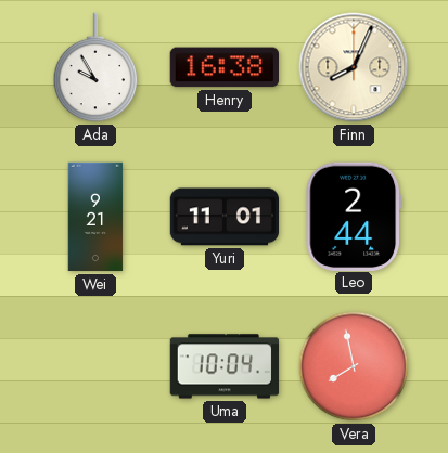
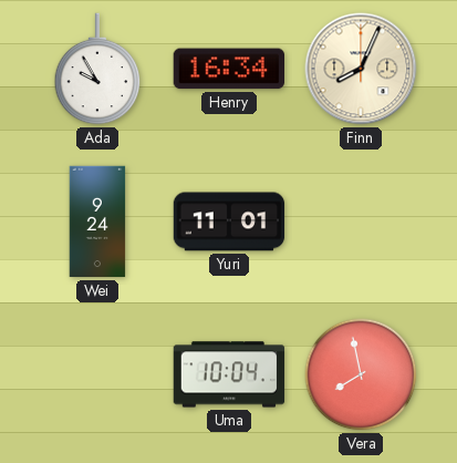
Henry: 16:38 -> 16:34
Wei: 9:21 -> 9:24
Leo: 2:44 -> none
